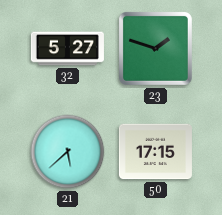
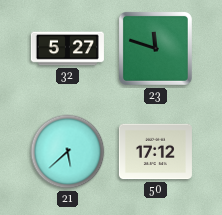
23: 1:48 -> 11:48
50: 17:15 -> 17:12
